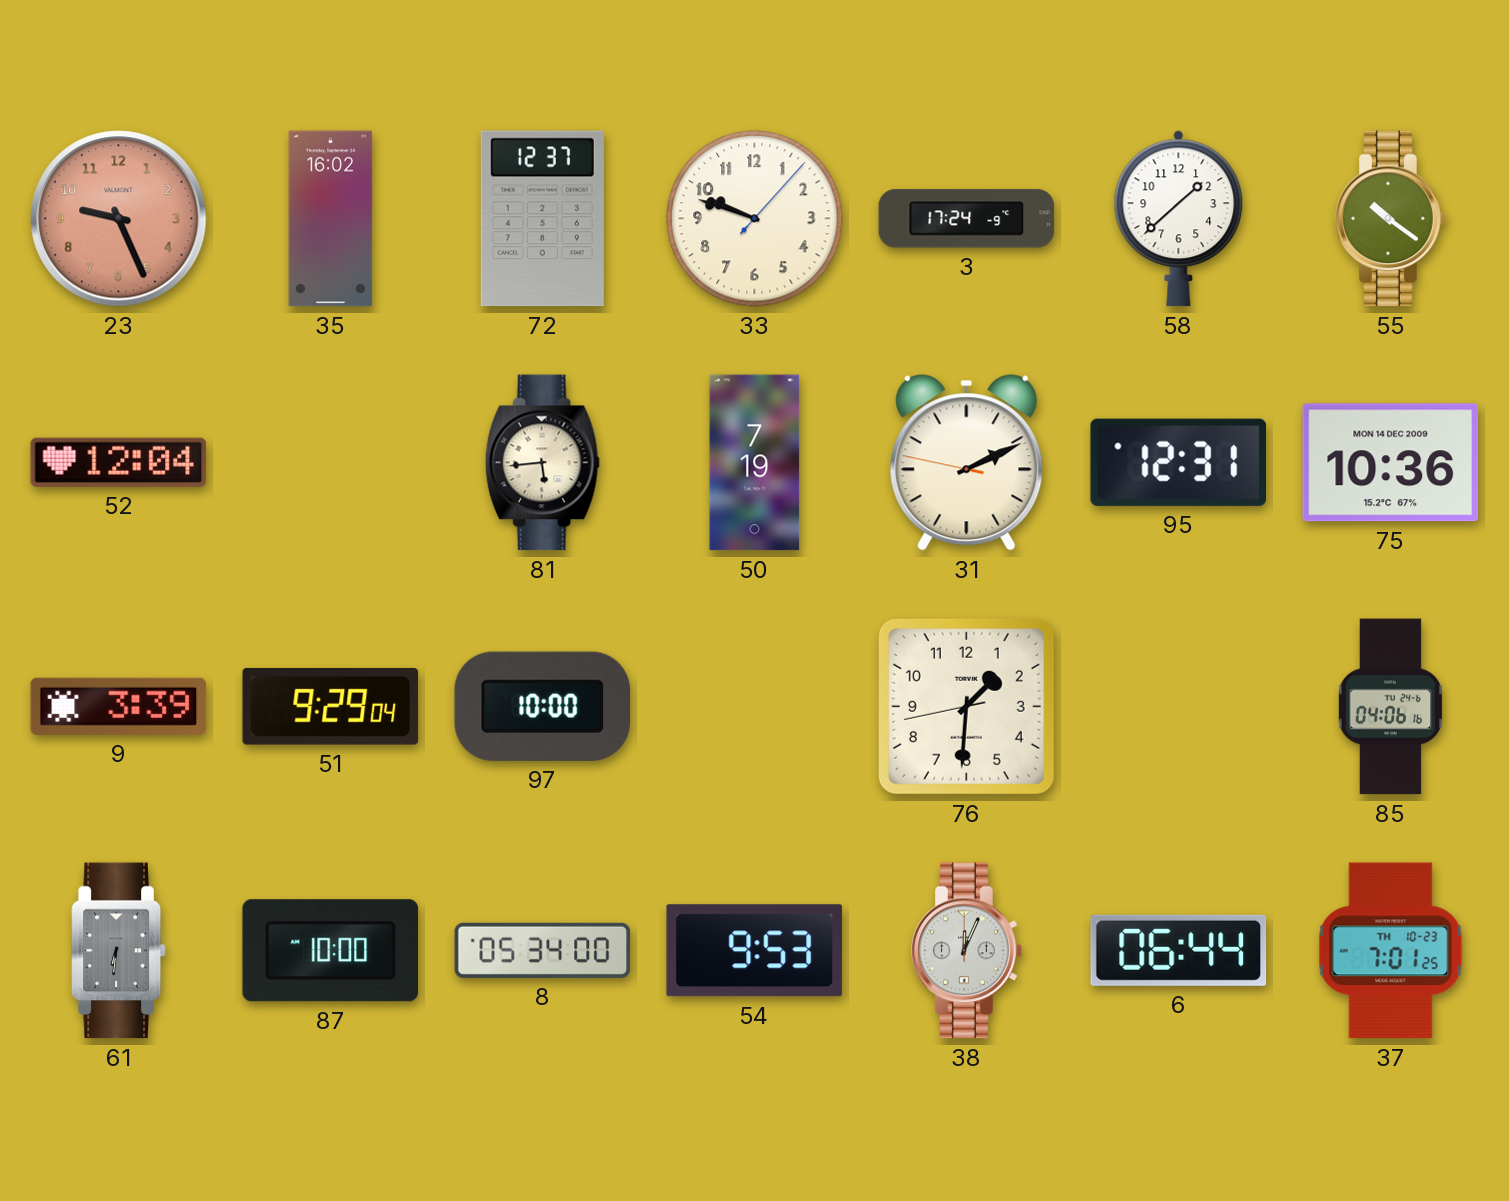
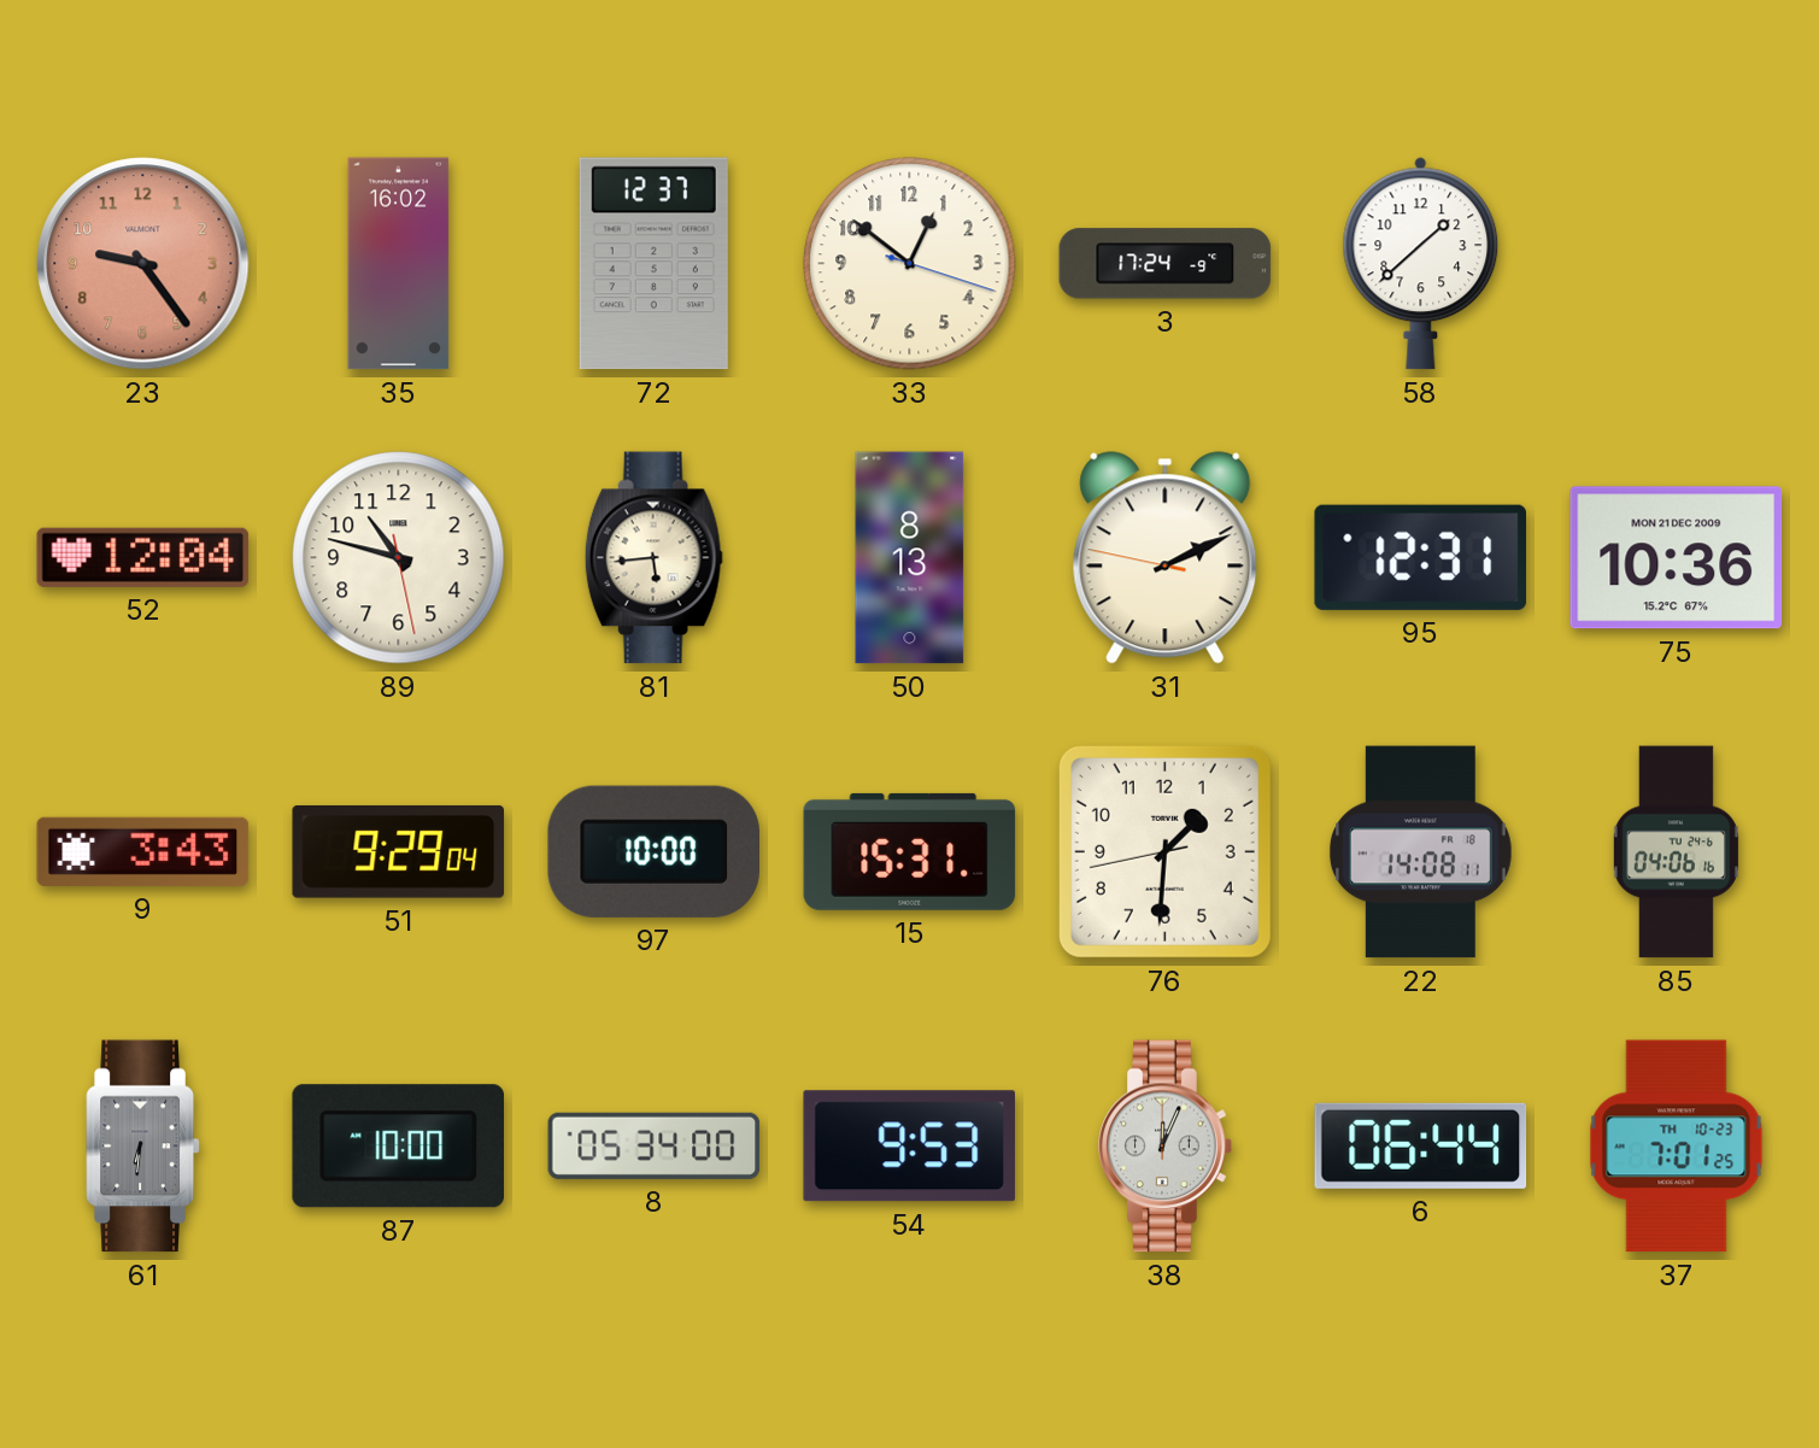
23: 9:26 -> 9:24
33: 9:48 -> 12:51
55: 10:21 -> none
89: none -> 10:47
50: 7:19 -> 8:13
75 date: MON 14 DEC 2009 -> MON 21 DEC 2009
9: 3:39 -> 3:43
15: none -> 15:31
22: none -> 14:08
